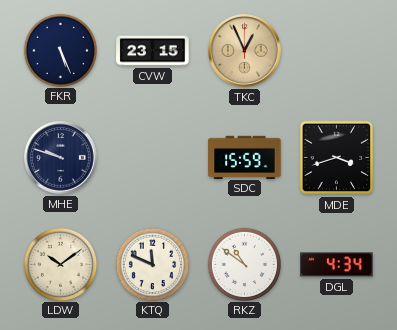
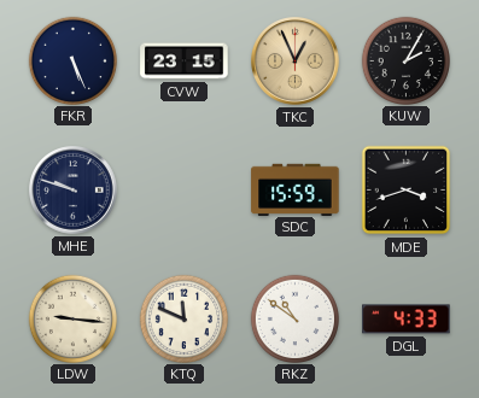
KUW: none -> 2:05
LDW: 10:09 -> 9:16
DGL: 4:34 -> 4:33
